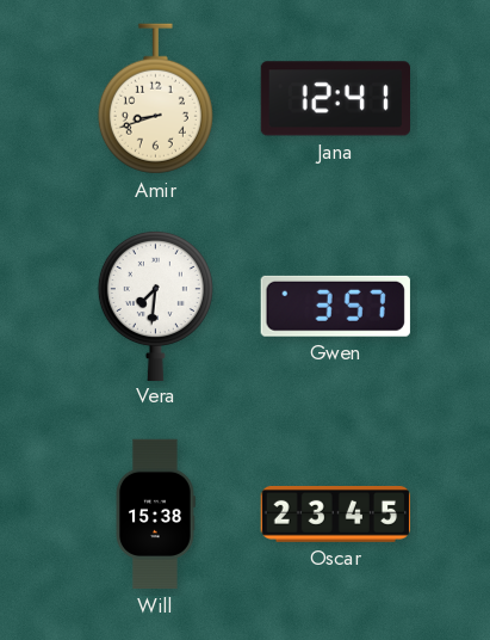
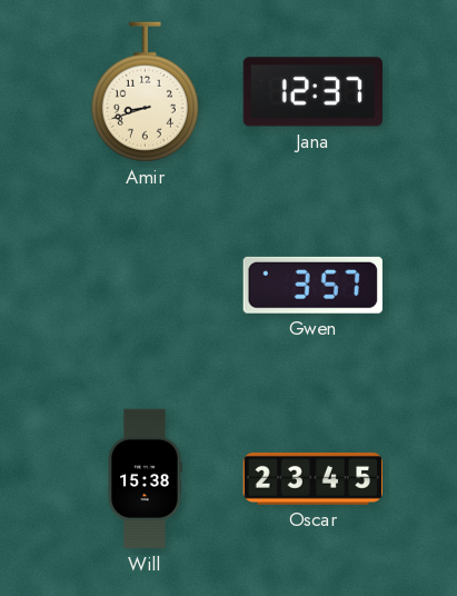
Jana: 12:41 -> 12:37
Vera: 7:31 -> none
